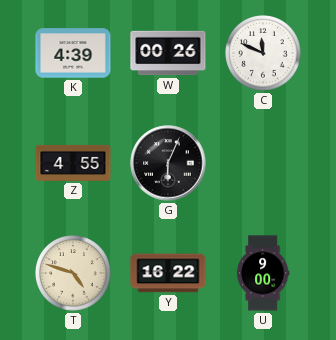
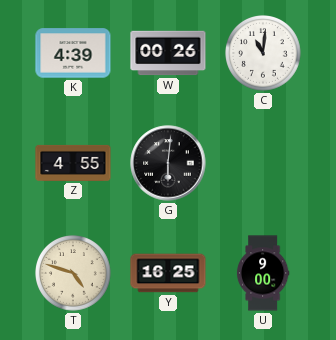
C: 11:49 -> 11:01
G: 6:04 -> 6:01
Y: 16:22 -> 16:25
